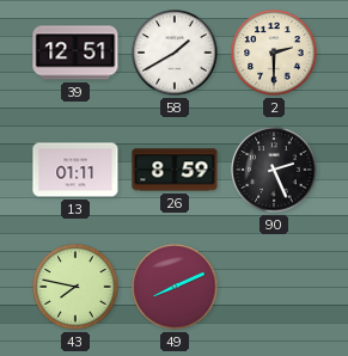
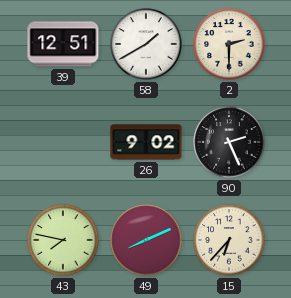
13: 01:11 -> none
26: 8:59 -> 9:02
15: none -> 6:37
